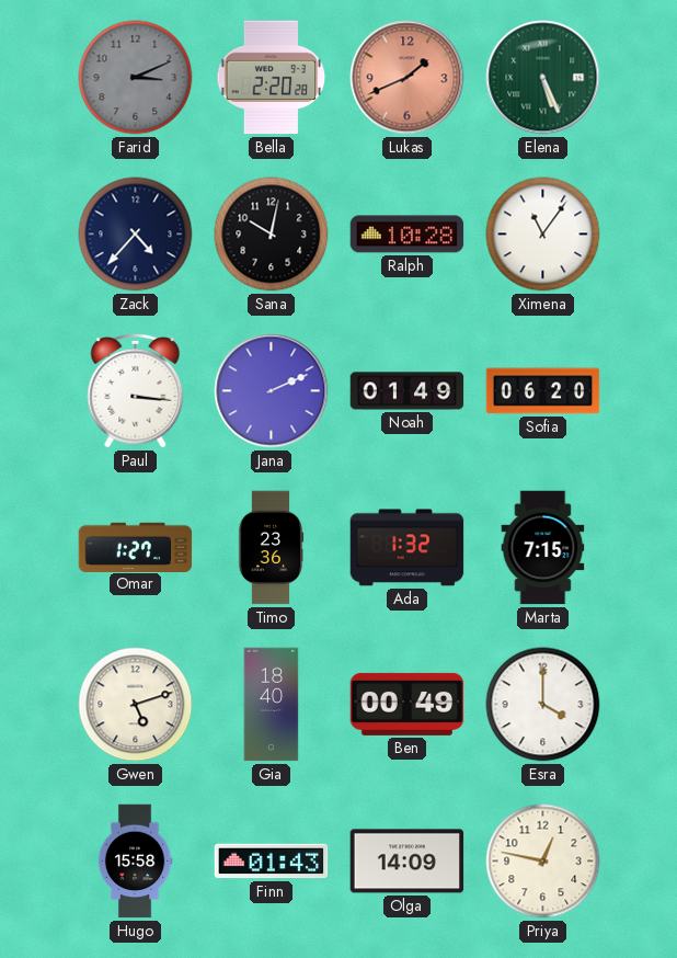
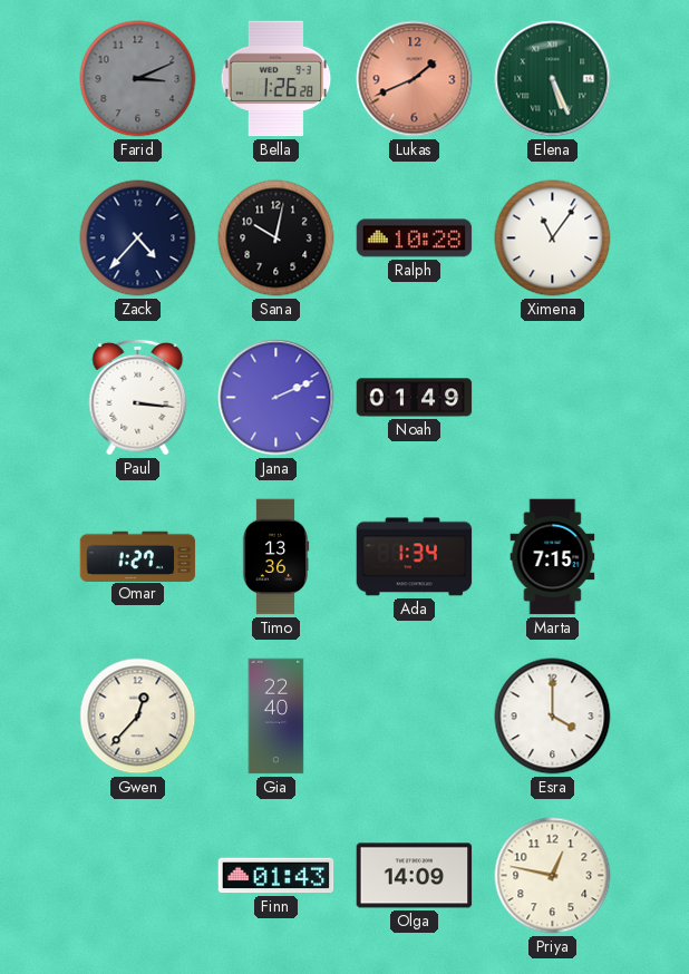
Bella: 2:20 -> 1:26
Sofia: 06:20 -> none
Timo: 23:36 -> 13:36
Ada: 1:32 -> 1:34
Gwen: 5:12 -> 12:37
Gia: 18:40 -> 22:40
Ben: 00:49 -> none
Hugo: 15:58 -> none
